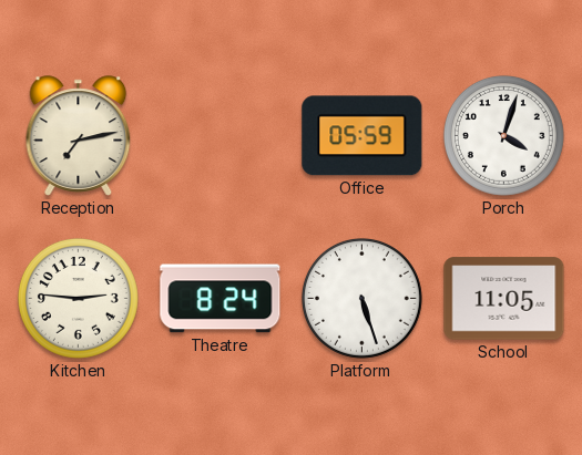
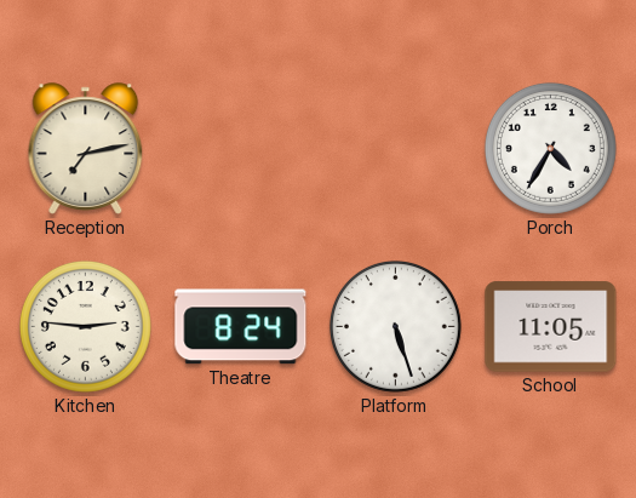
Office: 05:59 -> none
Porch: 4:03 -> 4:35
